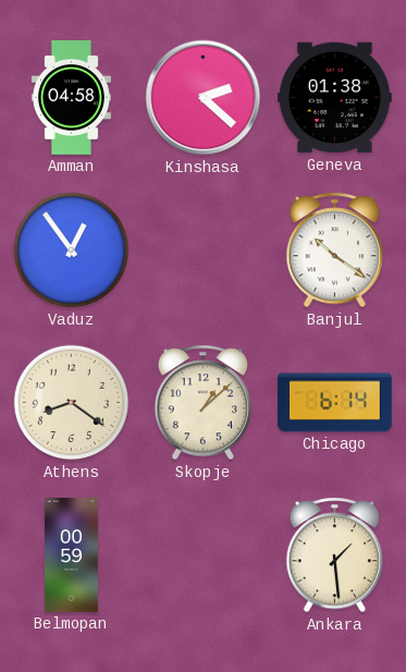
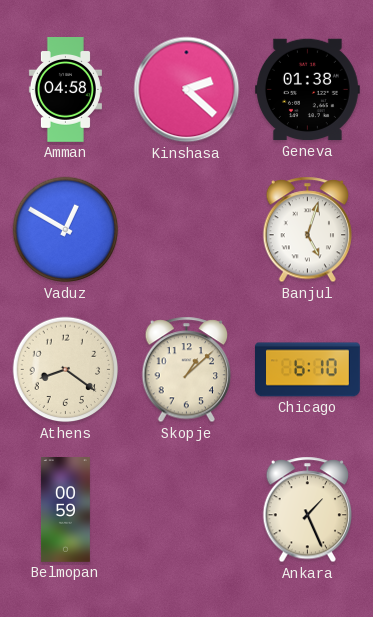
Vaduz: 12:54 -> 12:50
Banjul: 10:21 -> 5:03
Chicago: 6:14 -> 6:10
Ankara: 1:29 -> 1:26
